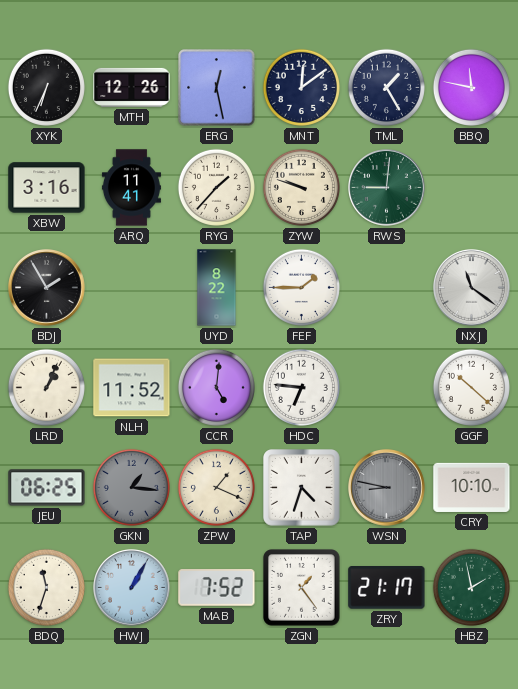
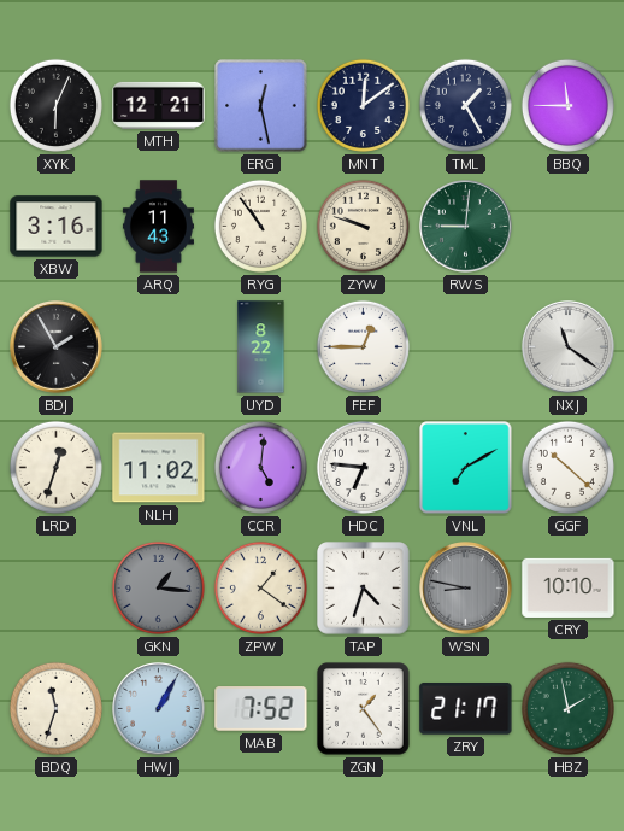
XYK: 6:34 -> 6:04
MTH: 12:26 -> 12:21
BBQ: 11:47 -> 11:45
ARQ: 11:41 -> 11:43
RYG: 1:37 -> 10:54
FEF: 1:45 -> 12:45
LRD: 1:04 -> 12:33
NLH: 11:52 -> 11:02
VNL: none -> 7:10
JEU: 06:25 -> none
ZPW: 1:19 -> 1:21
